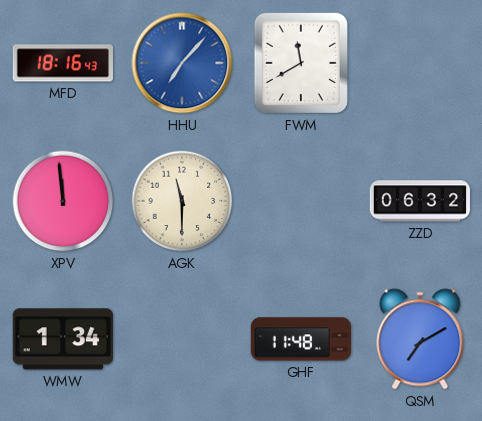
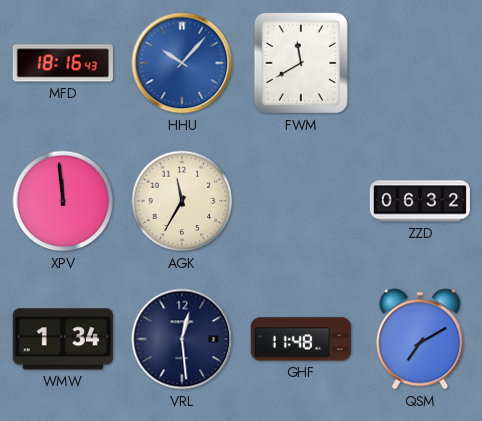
HHU: 7:07 -> 10:07
AGK: 11:30 -> 11:35
VRL: none -> 12:29
